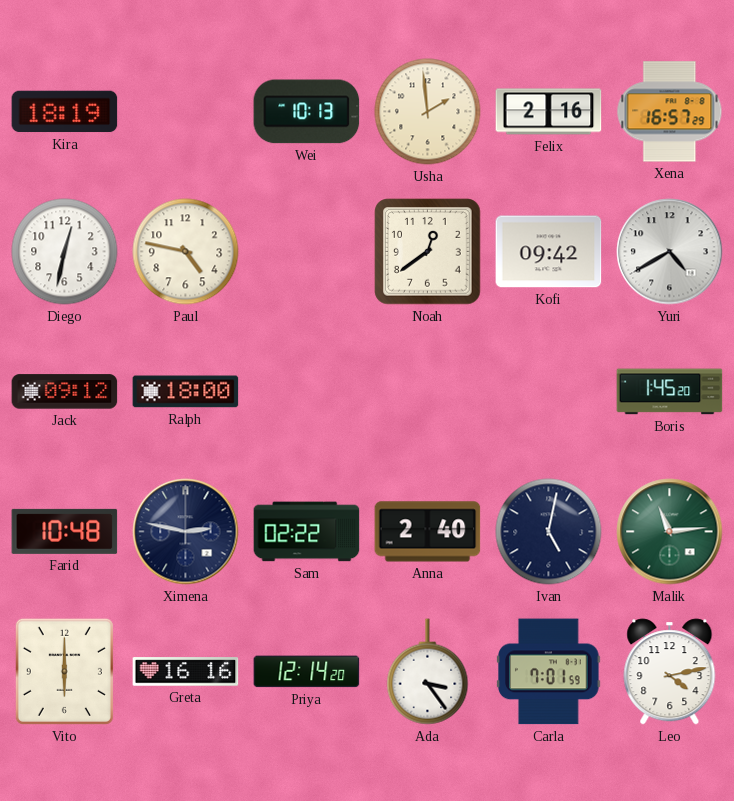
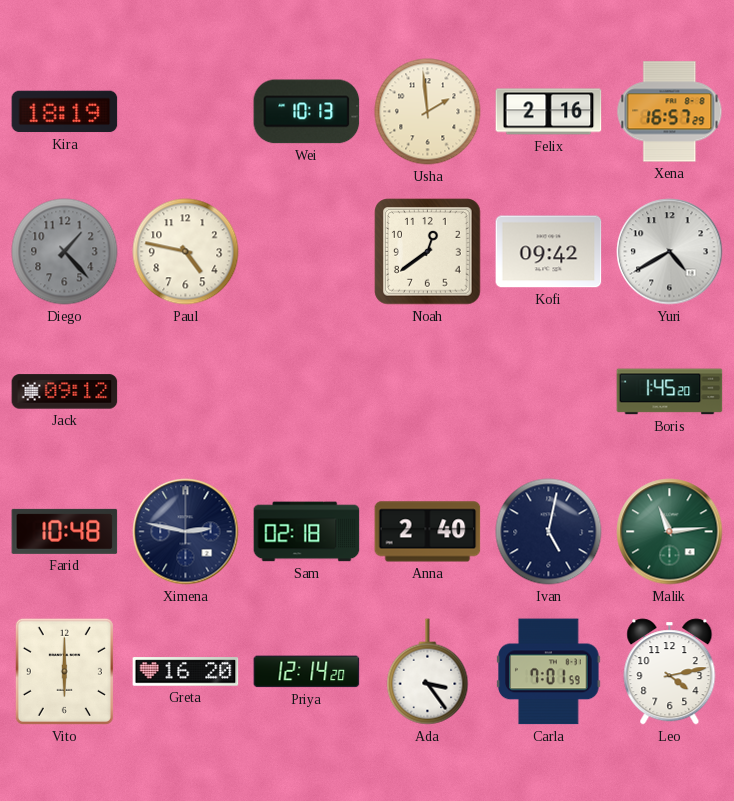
Diego: 12:32 -> 1:23
Diego dial: white -> grey
Ralph: 18:00 -> none
Sam: 02:22 -> 02:18
Greta: 16:16 -> 16:20
